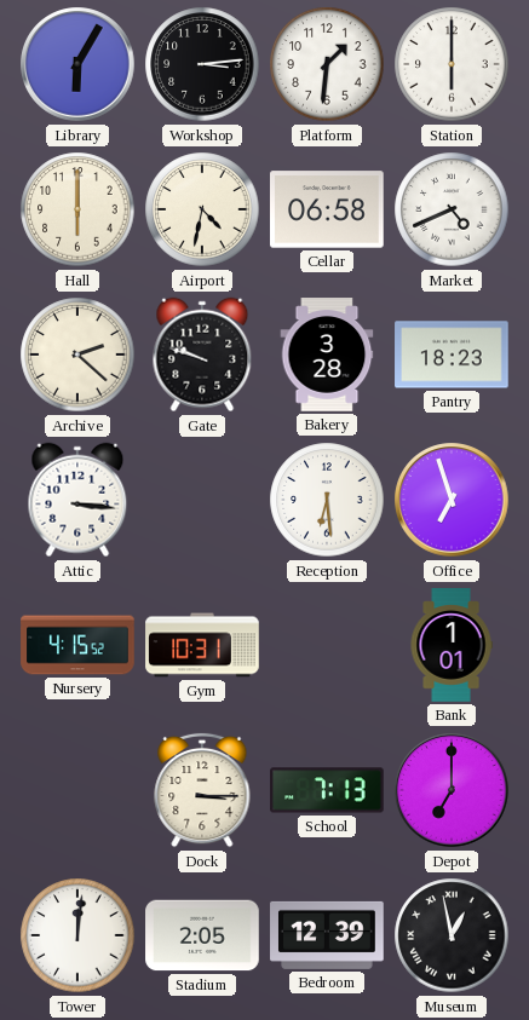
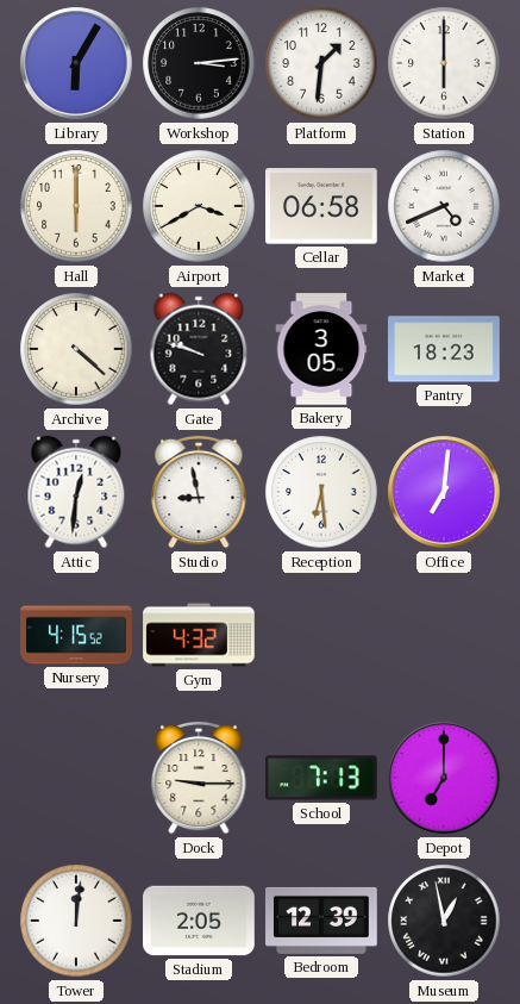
Airport: 4:32 -> 3:40
Archive: 2:22 -> 4:22
Bakery: 3:28 -> 3:05
Attic: 3:16 -> 12:31
Studio: none -> 8:58
Office: 6:57 -> 7:01
Gym: 10:31 -> 4:32
Bank: 1:01 -> none
Dock: 3:15 -> 9:15
